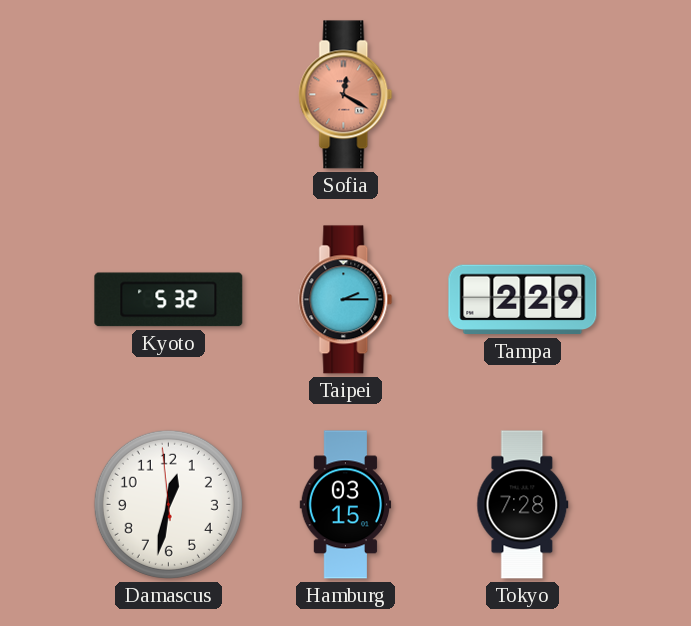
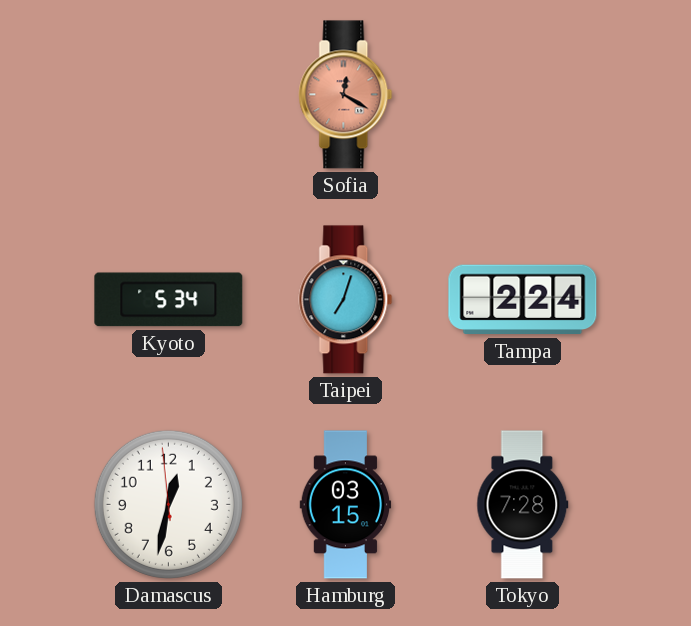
Kyoto: 5:32 -> 5:34
Taipei: 2:15 -> 7:03
Tampa: 2:29 -> 2:24
